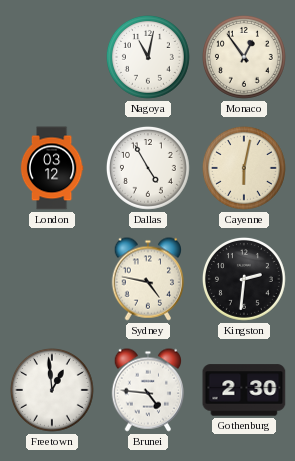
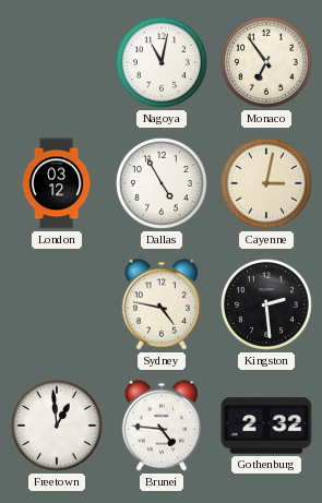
Monaco: 12:54 -> 6:54
Cayenne: 6:02 -> 3:02
Kingston: 2:31 -> 2:29
Gothenburg: 2:30 -> 2:32
